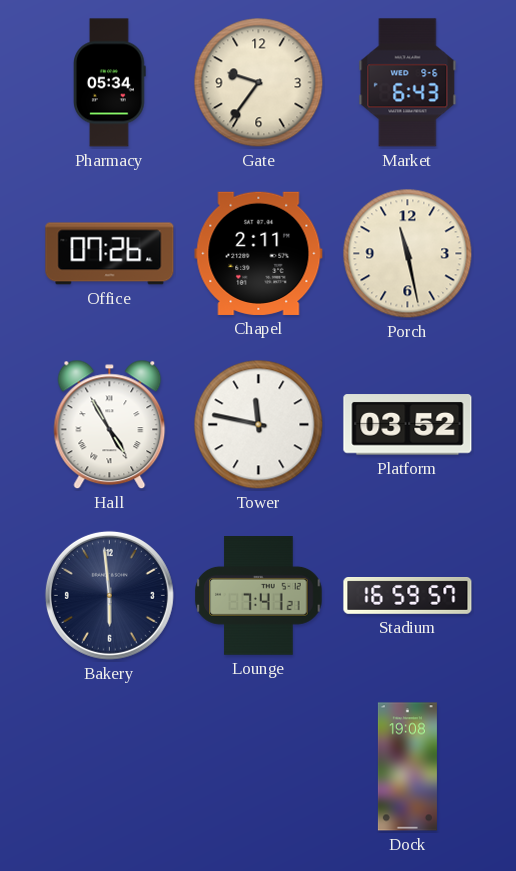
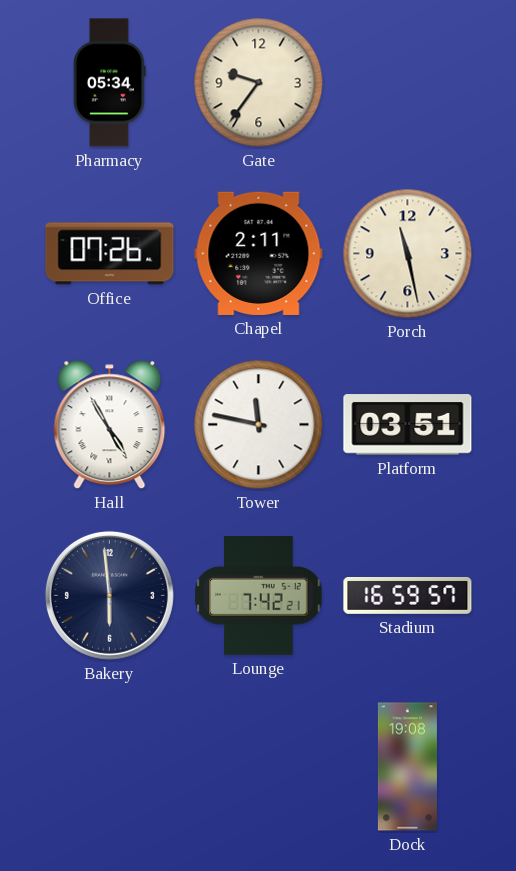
Market: 6:43 -> none
Platform: 03:52 -> 03:51
Lounge: 7:41 -> 7:42
